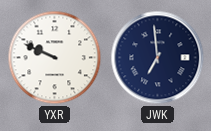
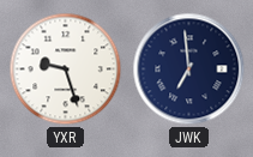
YXR: 9:49 -> 9:27
